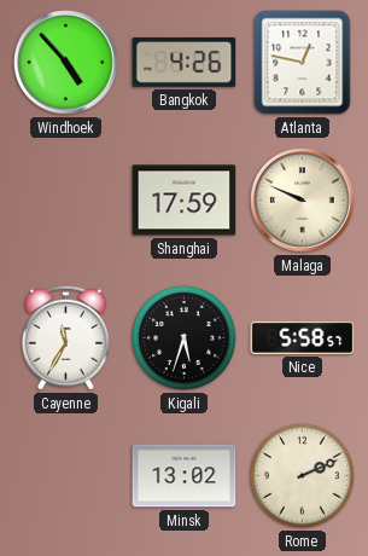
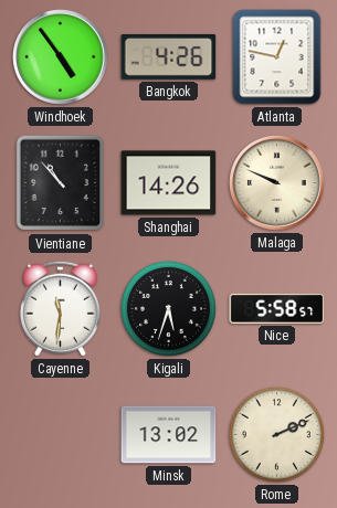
Windhoek: 4:53 -> 4:54
Vientiane: none -> 10:53
Shanghai: 17:59 -> 14:26
Cayenne: 11:35 -> 11:31
